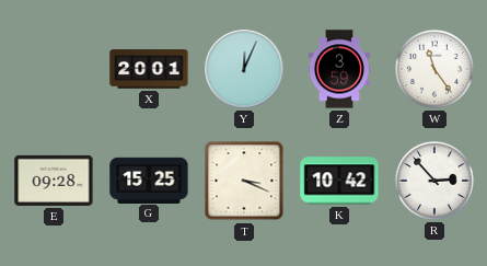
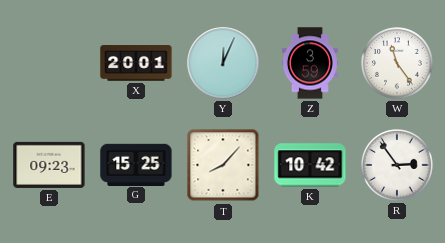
E: 09:28 -> 09:23
T: 3:19 -> 8:07
R: 2:53 -> 2:54
